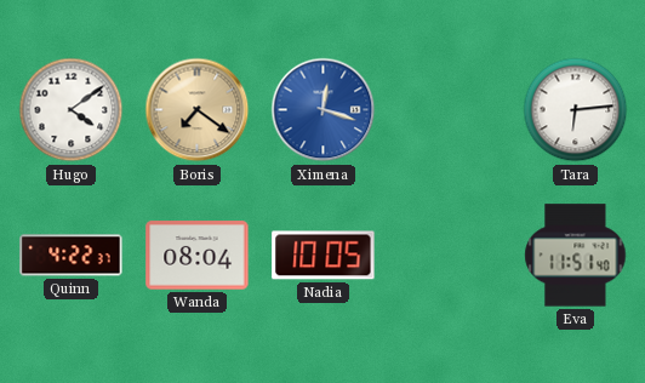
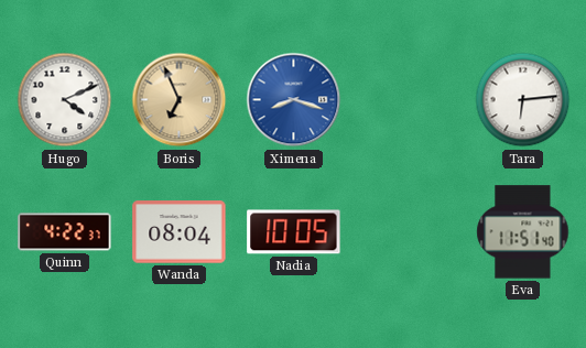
Hugo: 4:09 -> 4:11
Boris: 7:21 -> 6:56
Ximena: 12:18 -> 8:18
